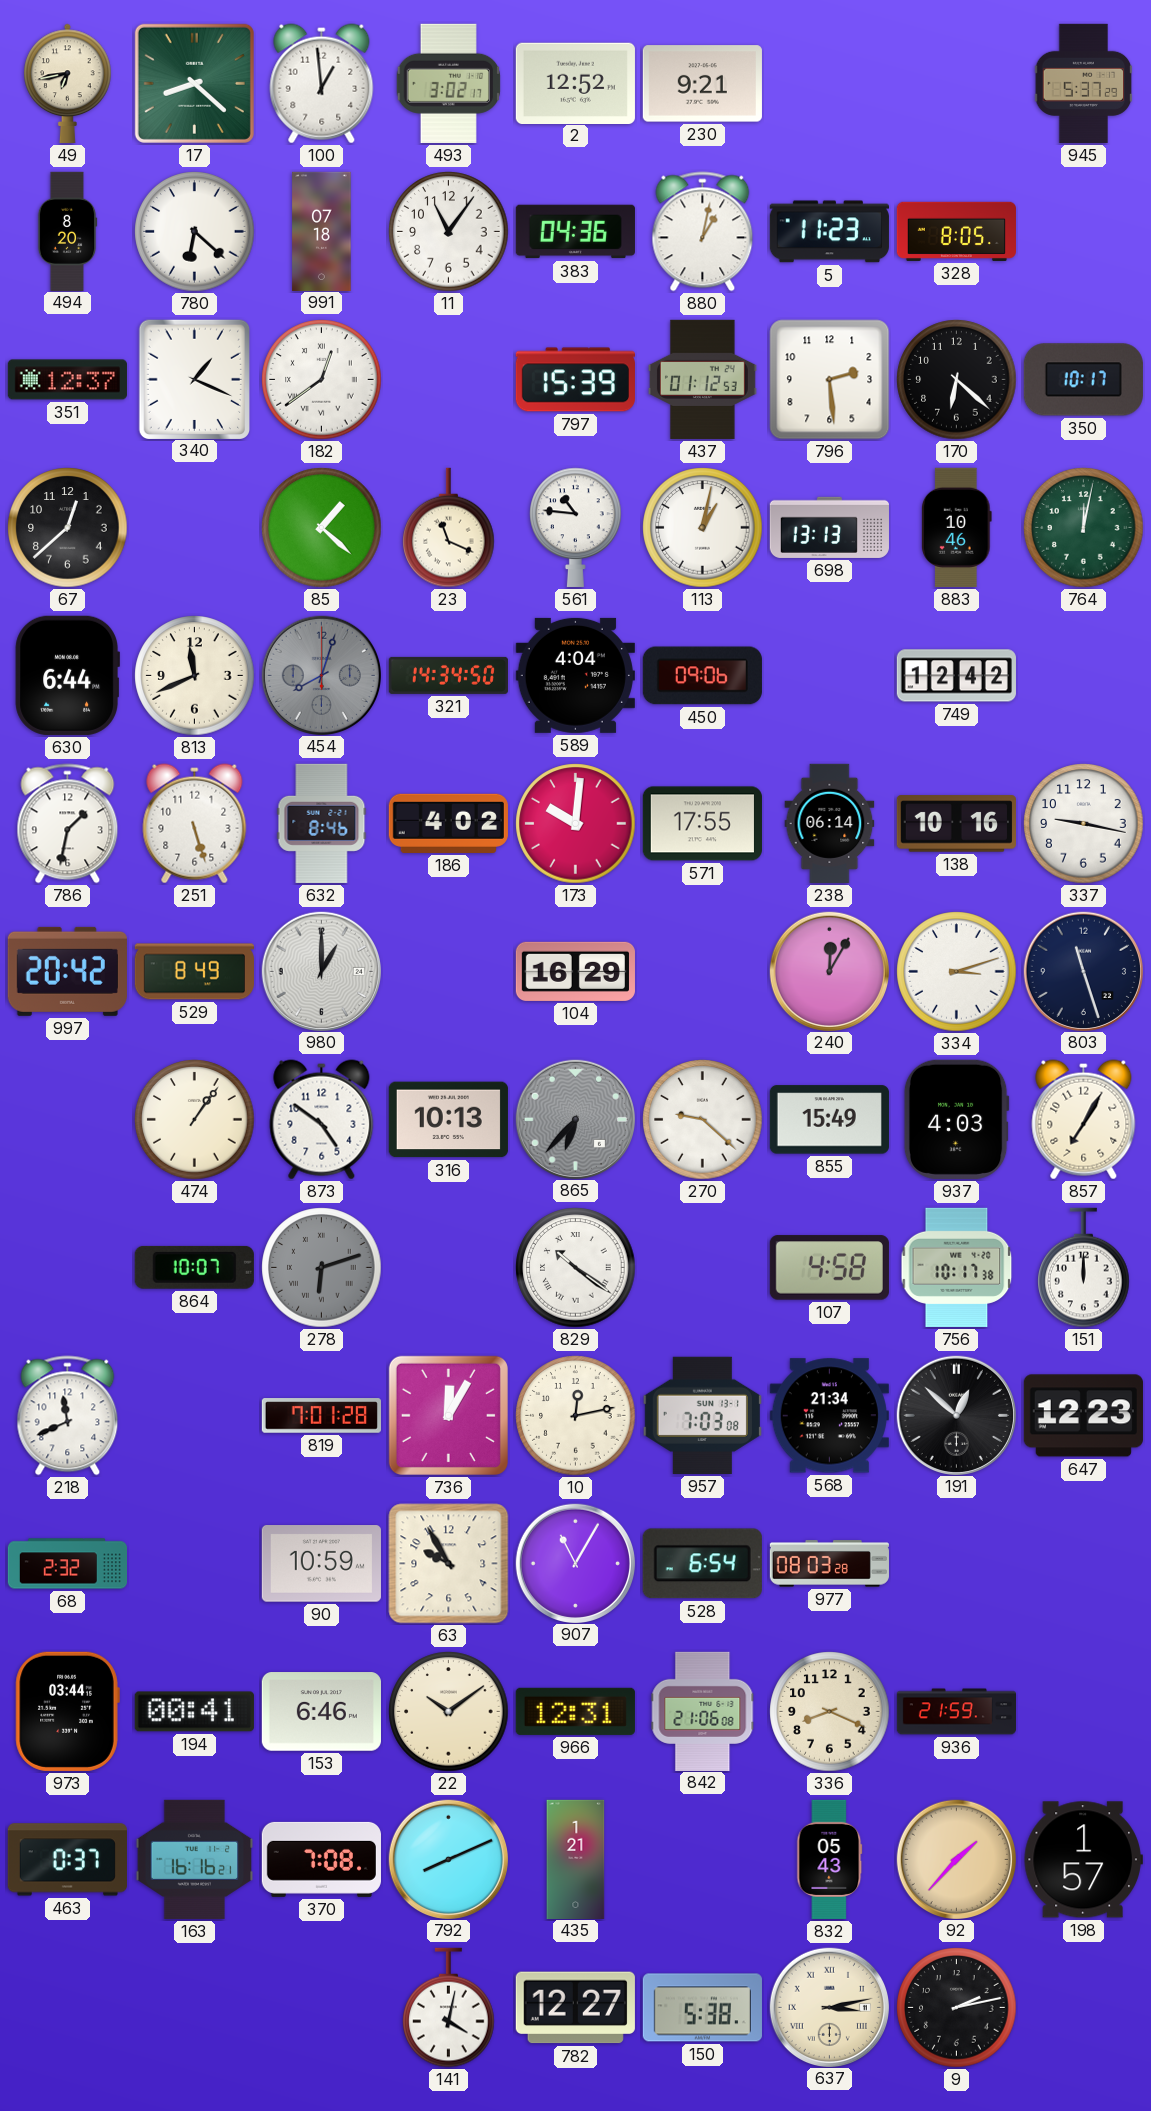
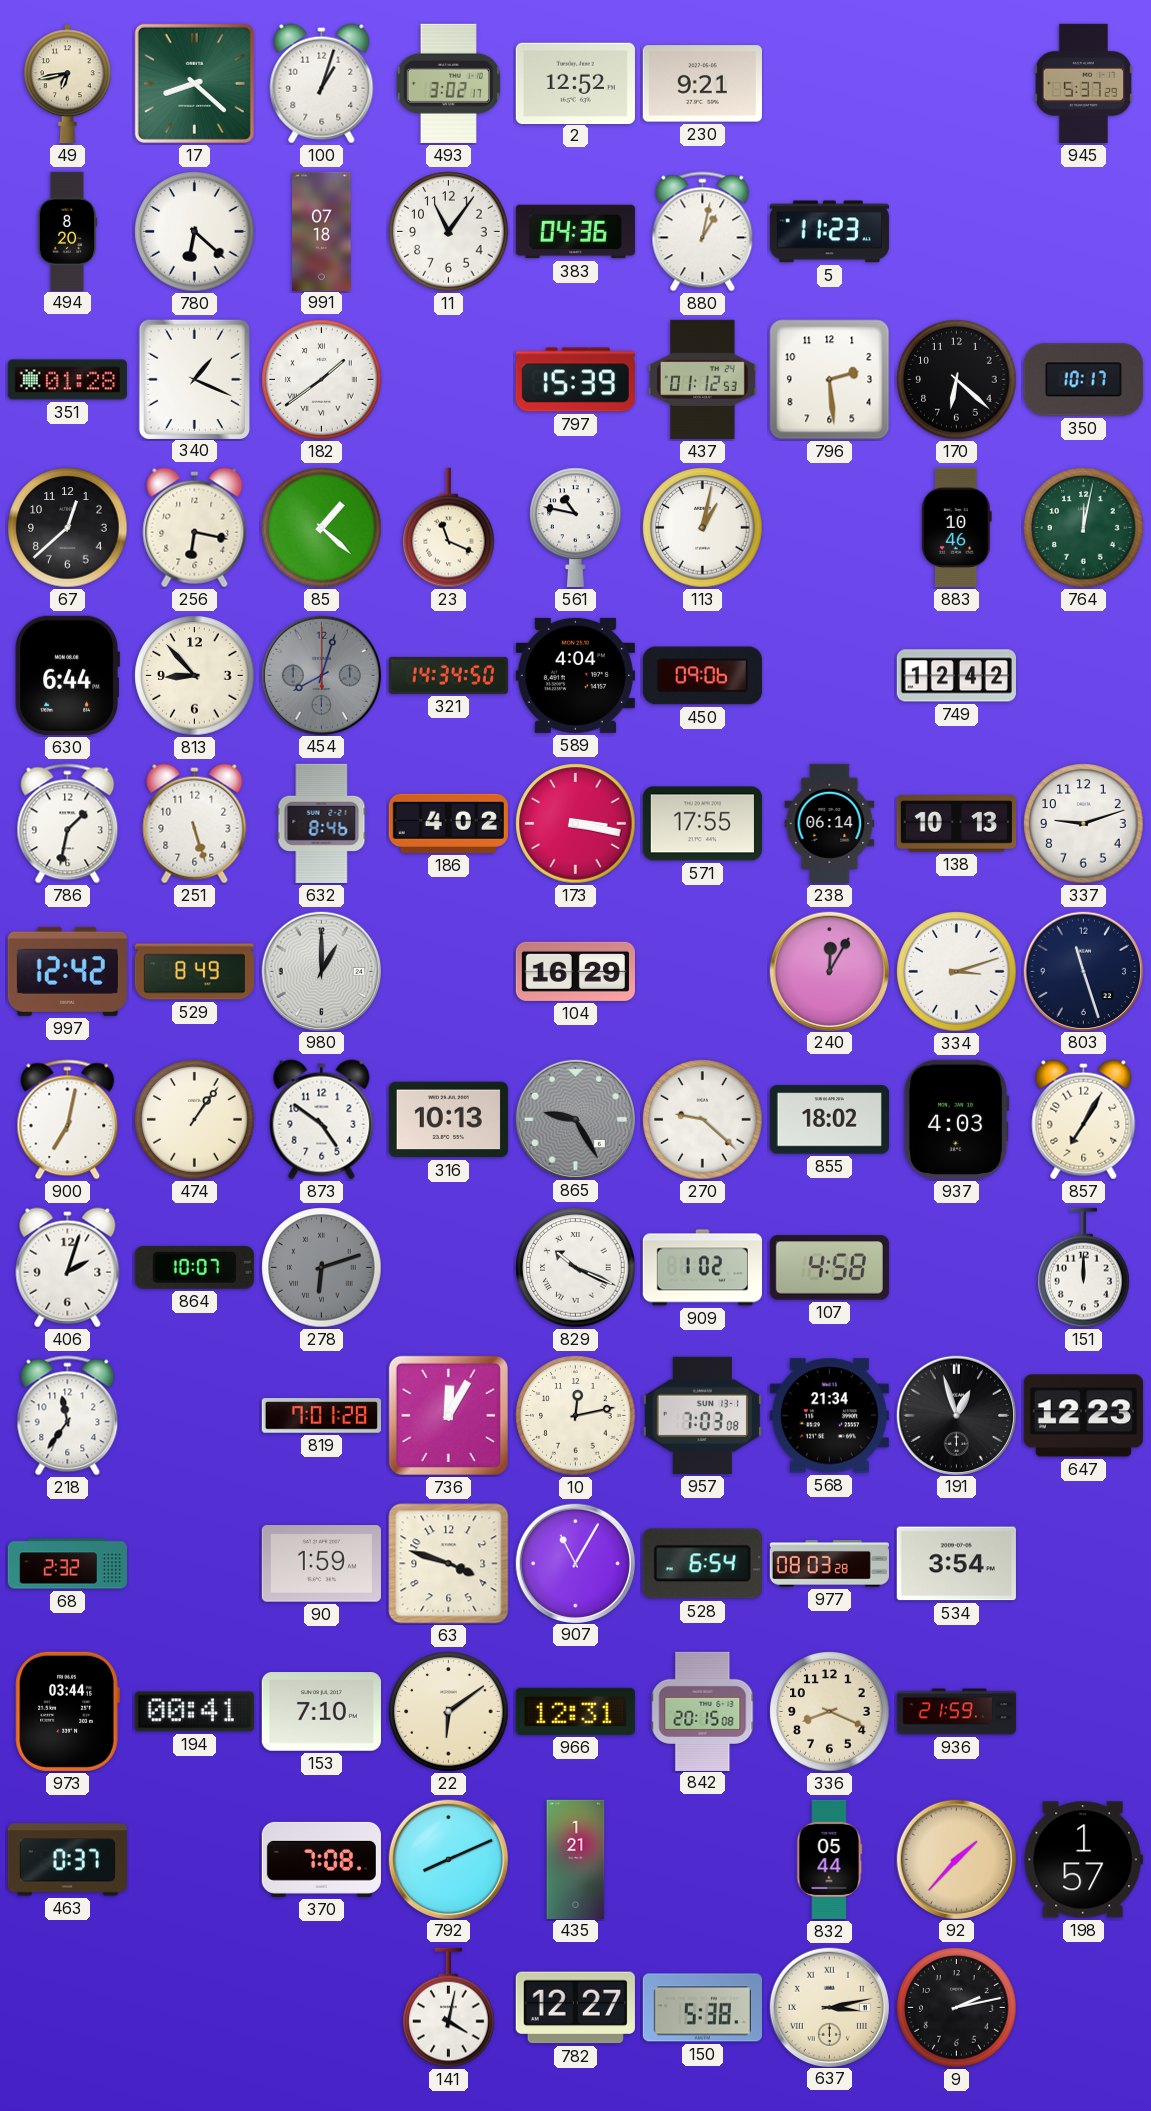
100: 12:59 -> 1:03
328: 8:05 -> none
351: 12:37 -> 01:28
182: 12:39 -> 1:39
256: none -> 6:17
561: 10:46 -> 10:47
698: 13:13 -> none
813: 11:41 -> 8:53
173: 10:01 -> 3:17
138: 10:16 -> 10:13
337: 9:17 -> 9:12
997: 20:42 -> 12:42
900: none -> 7:02
865: 6:37 -> 9:25
855: 15:49 -> 18:02
406: none -> 2:03
829: 10:21 -> 10:19
909: none -> 1:02
756: 10:17 -> none
218: 11:41 -> 11:36
191: 12:52 -> 12:57
90: 10:59 -> 1:59
63: 9:55 -> 3:48
534: none -> 3:54
153: 6:46 -> 7:10
22: 10:09 -> 6:09
842: 21:06 -> 20:15
163: 16:16 -> none
832: 05:43 -> 05:44
